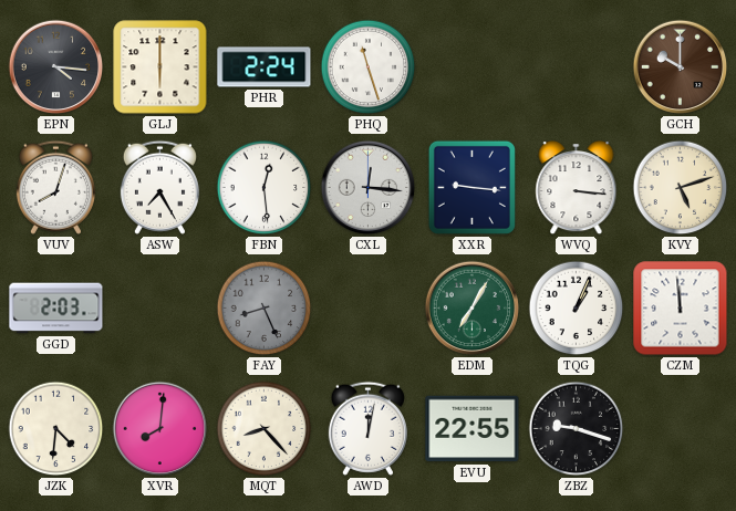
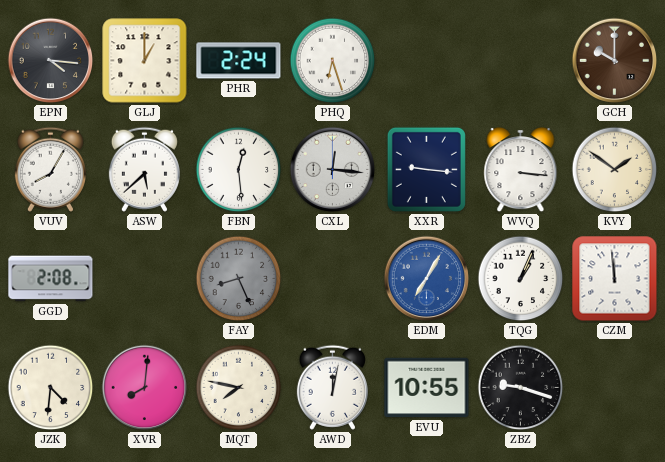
GLJ: 6:00 -> 1:00
PHQ: 11:27 -> 6:27
VUV: 8:03 -> 8:05
ASW: 7:25 -> 5:38
KVY: 5:12 -> 1:51
GGD: 2:03 -> 2:08
EDM dial: green -> blue
MQT: 8:23 -> 7:47
EVU: 22:55 -> 10:55
